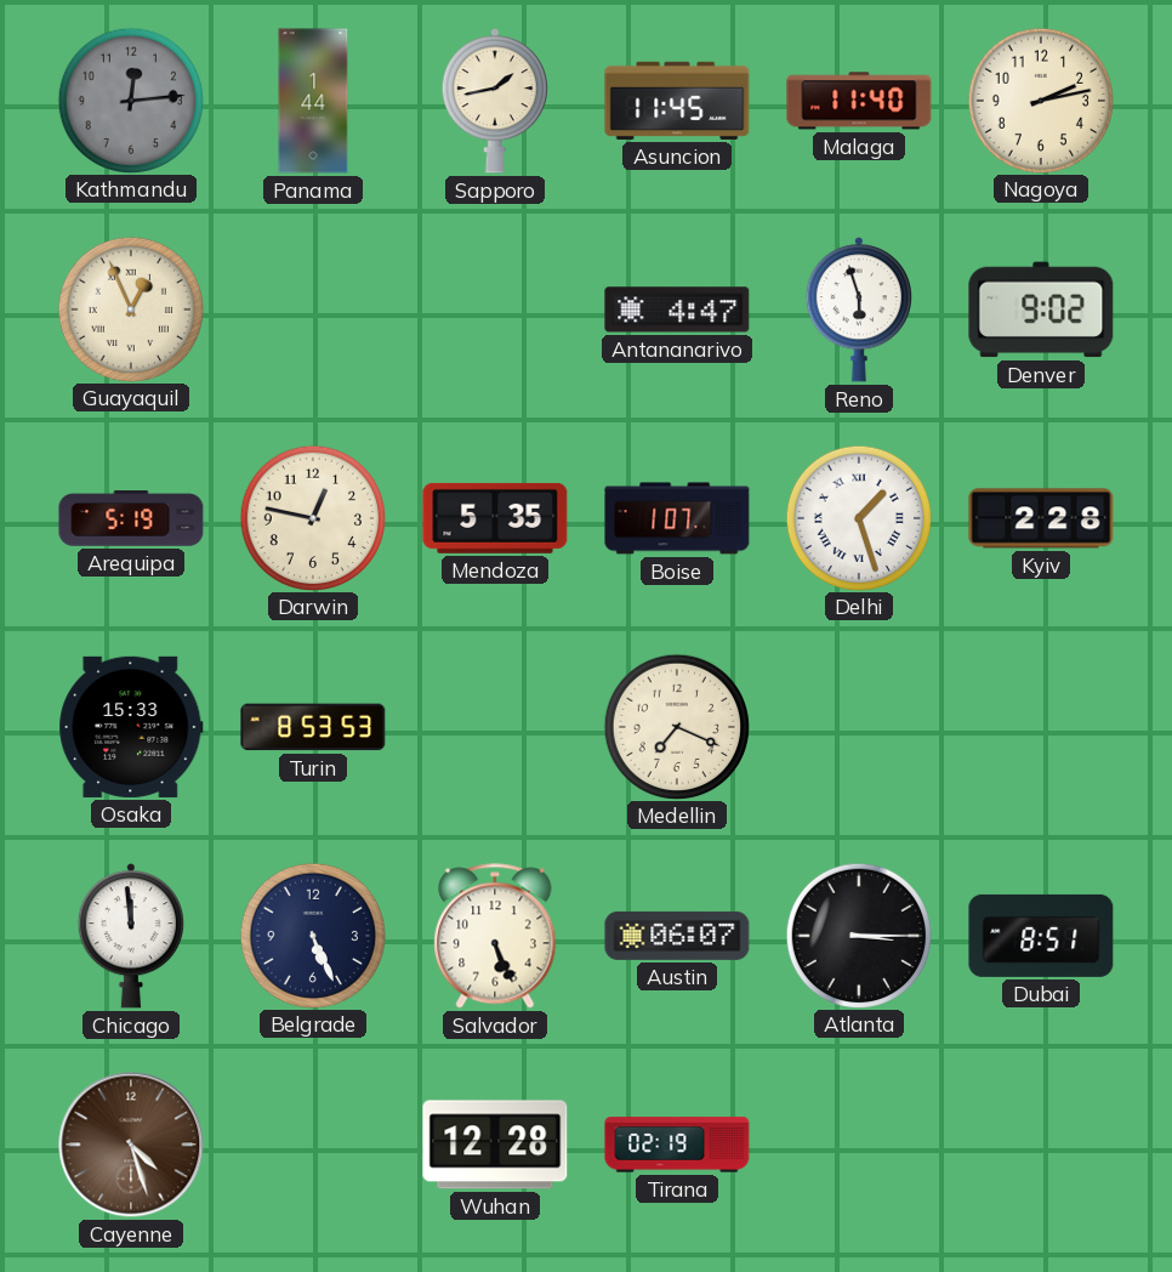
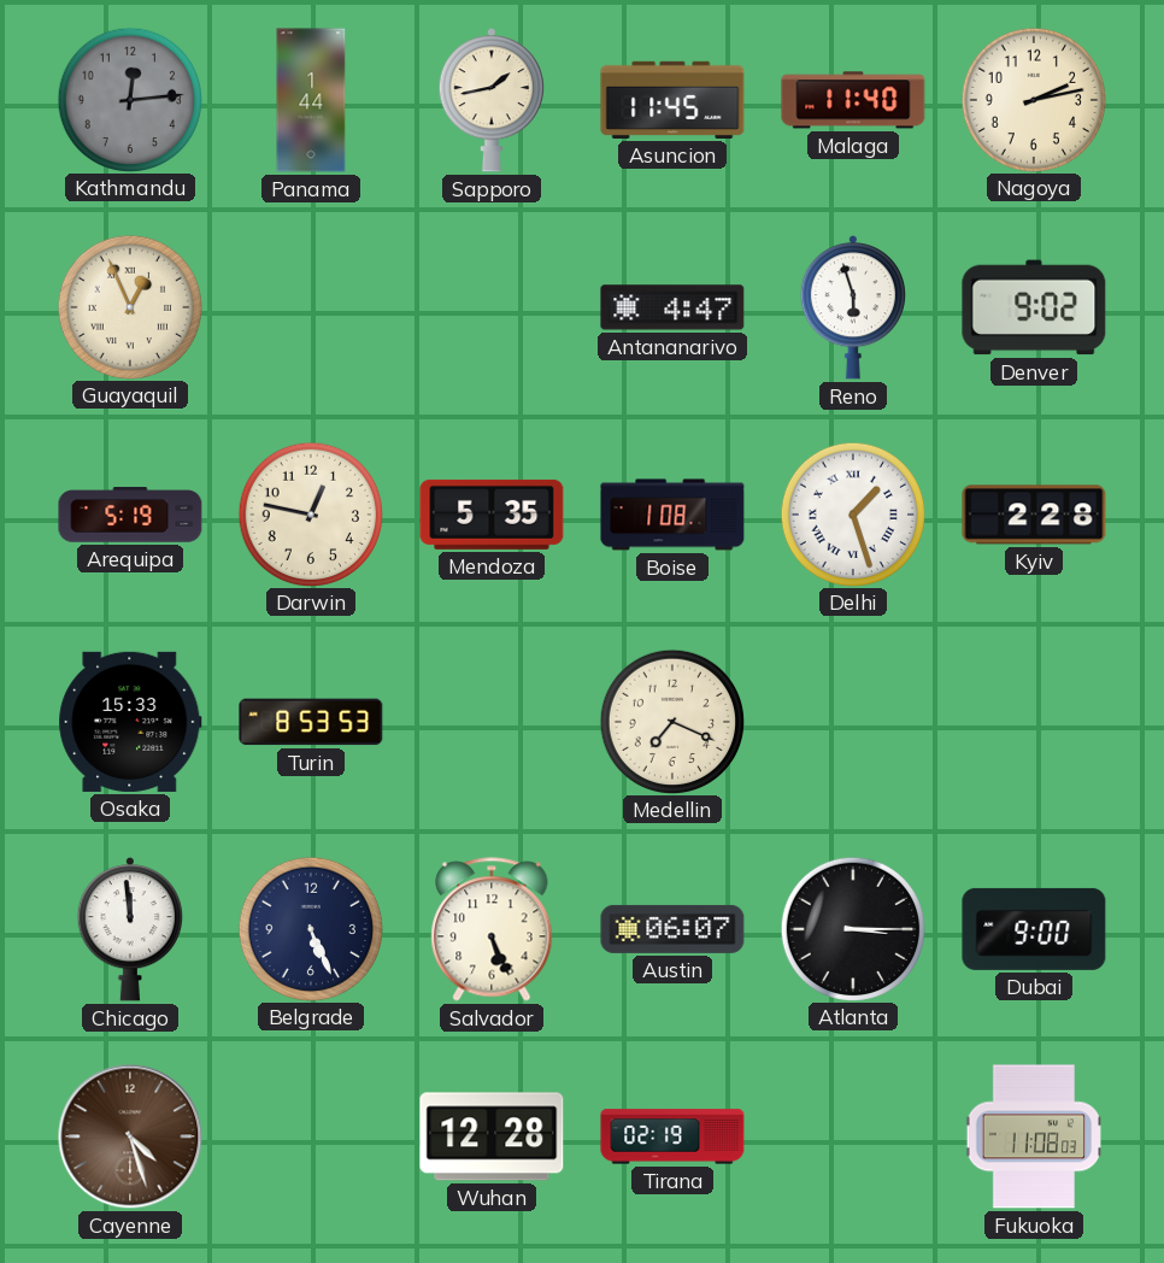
Boise: 1:07 -> 1:08
Dubai: 8:51 -> 9:00
Fukuoka: none -> 11:08
